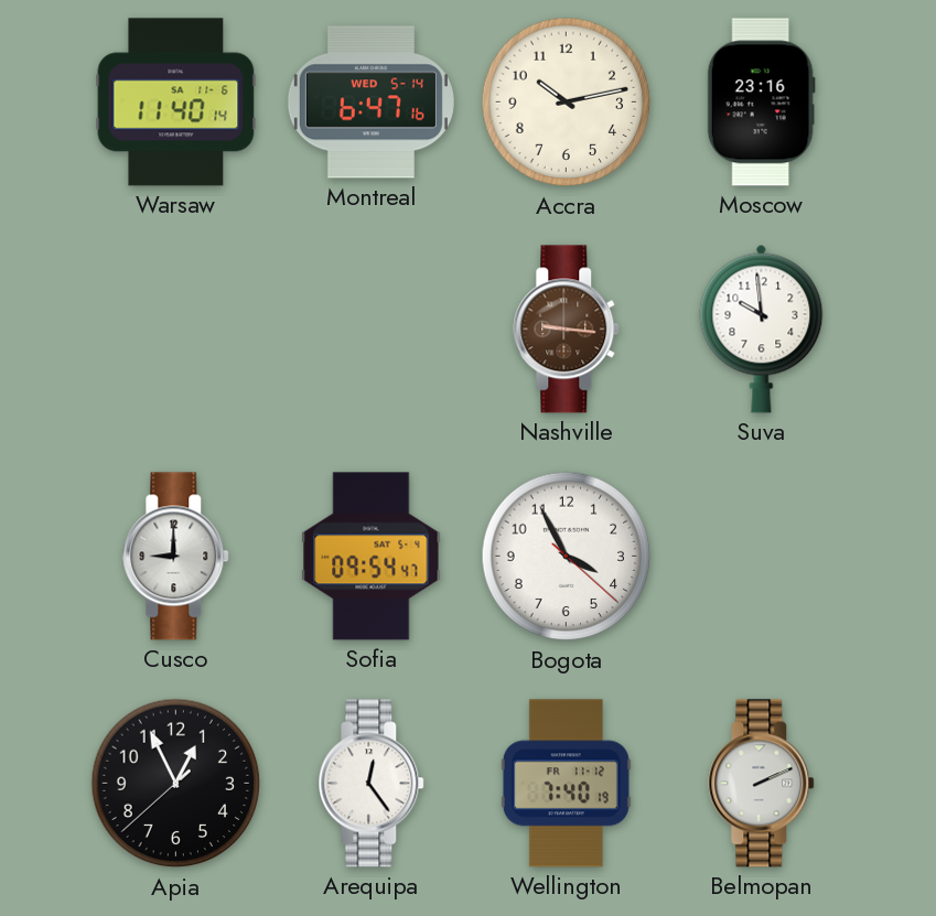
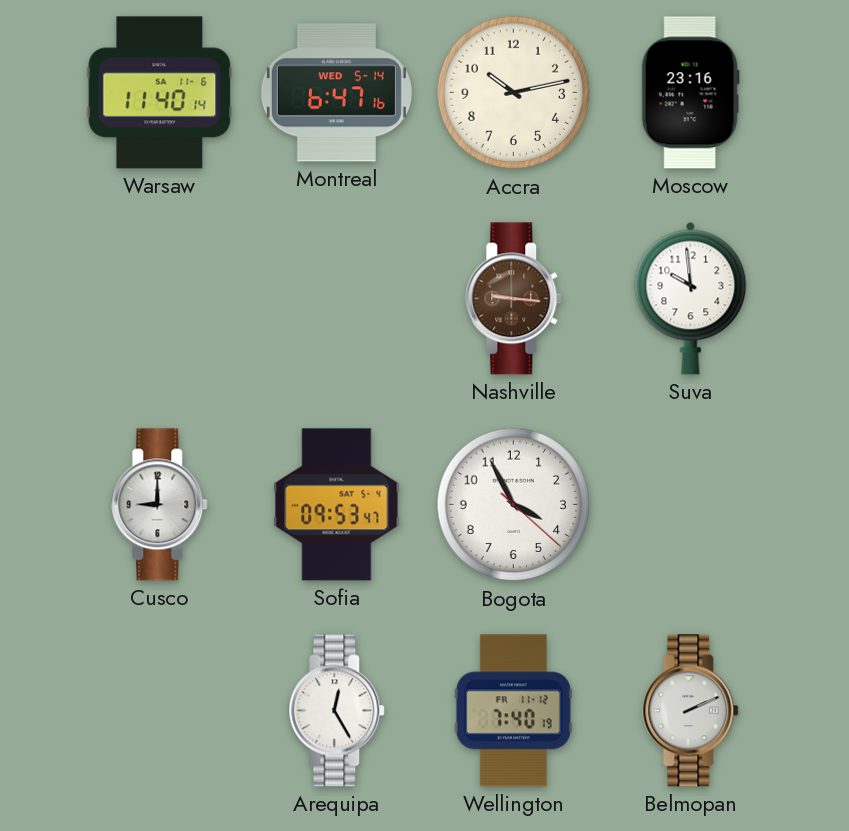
Sofia: 09:54 -> 09:53
Apia: 12:55 -> none
Arequipa: 12:24 -> 12:25
